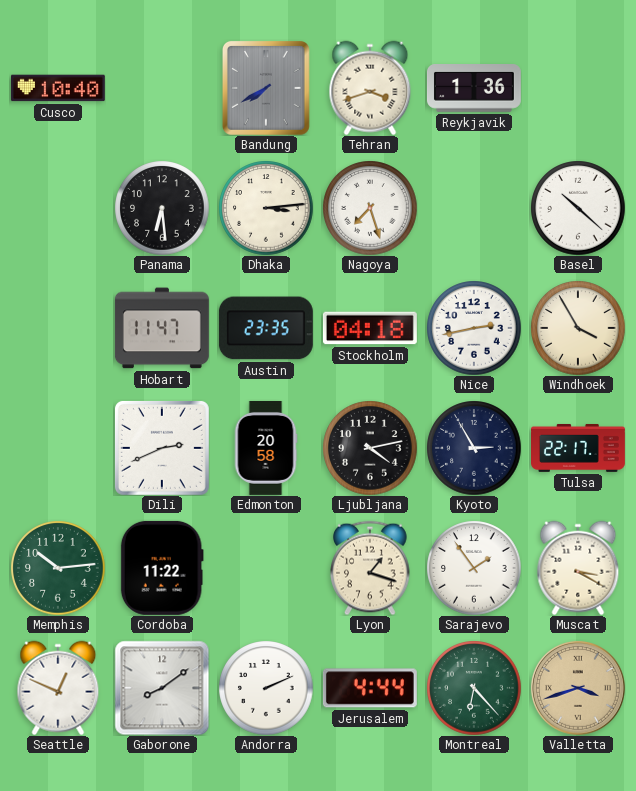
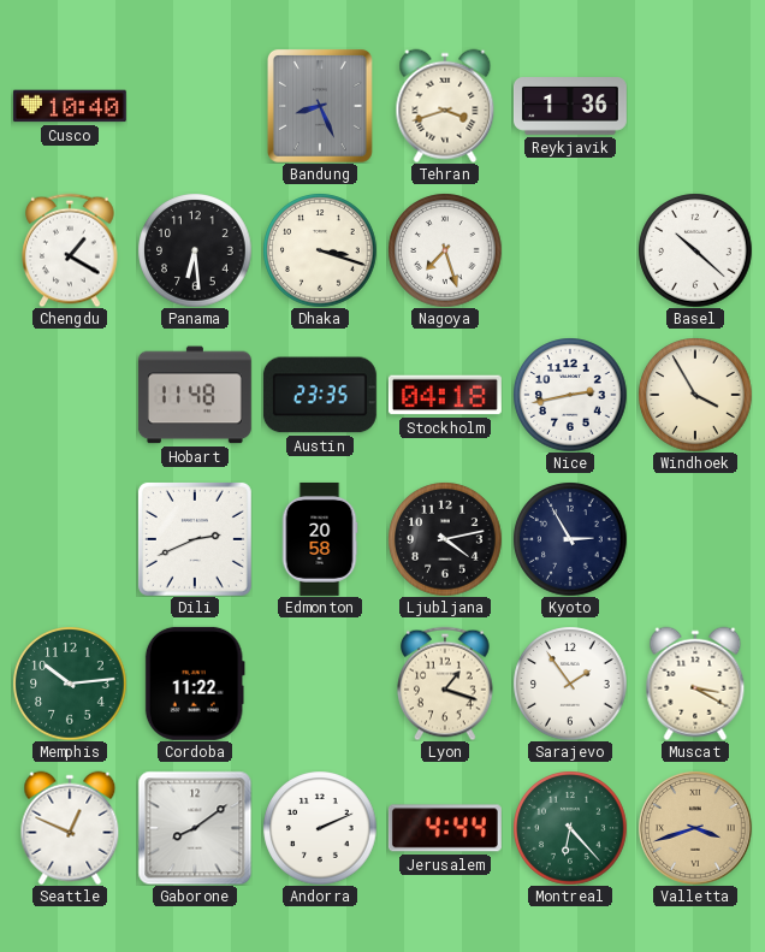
Bandung: 7:40 -> 8:26
Chengdu: none -> 1:20
Dhaka: 3:14 -> 3:18
Hobart: 11:47 -> 11:48
Tulsa: 22:17 -> none
